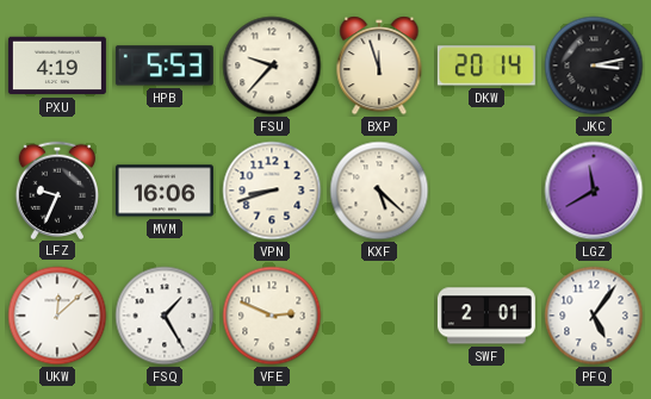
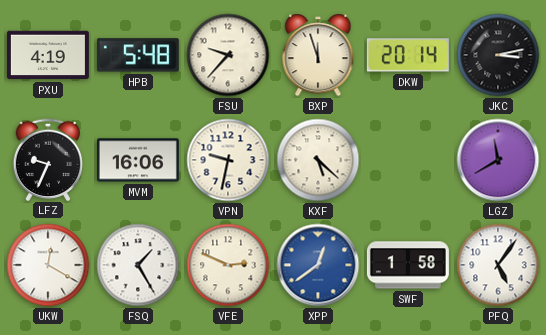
HPB: 5:53 -> 5:48
VPN: 8:42 -> 9:32
UKW: 12:08 -> 12:20
XPP: none -> 12:39
SWF: 2:01 -> 1:58
